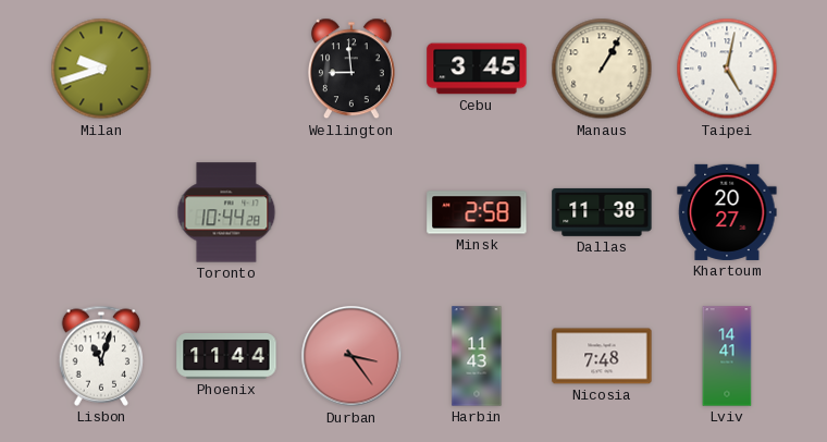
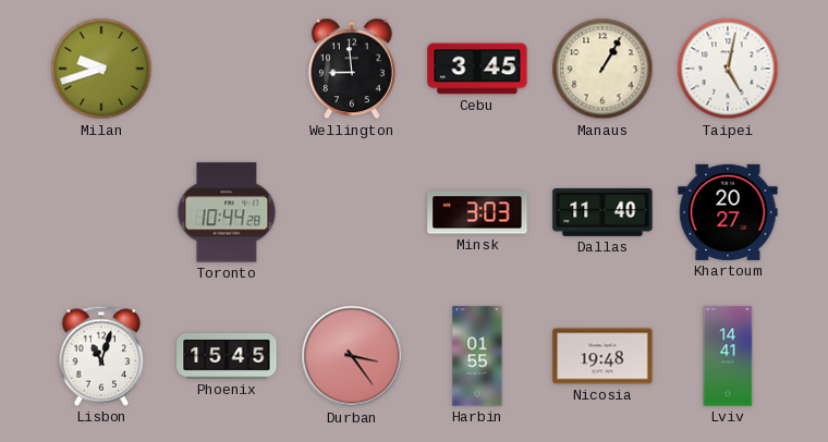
Minsk: 2:58 -> 3:03
Dallas: 11:38 -> 11:40
Phoenix: 11:44 -> 15:45
Harbin: 11:43 -> 01:55
Nicosia: 7:48 -> 19:48
